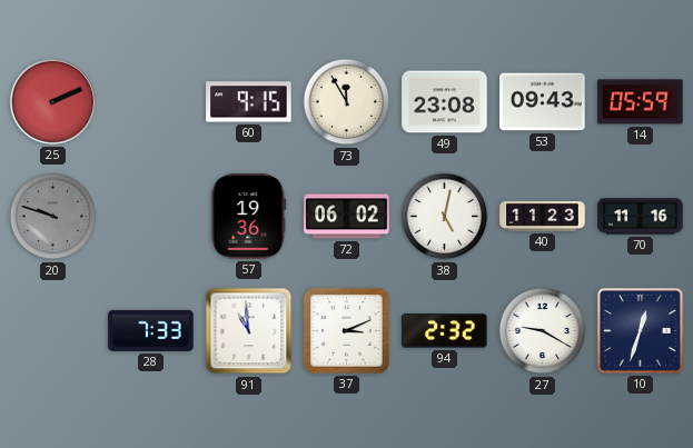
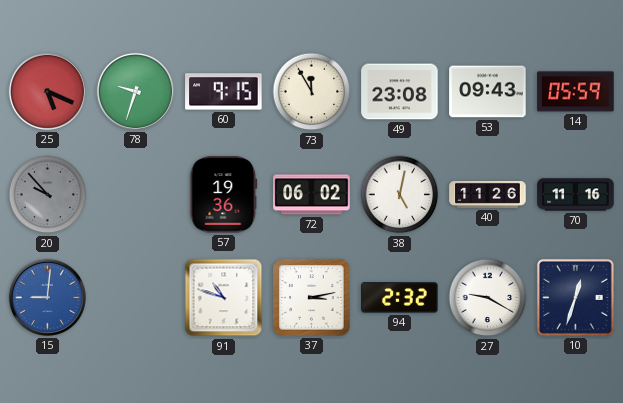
25: 2:11 -> 5:19
78: none -> 9:33
20: 9:48 -> 9:53
40: 11:23 -> 11:26
15: none -> 9:01
28: 7:33 -> none
91: 10:59 -> 10:48
37: 3:11 -> 3:13
